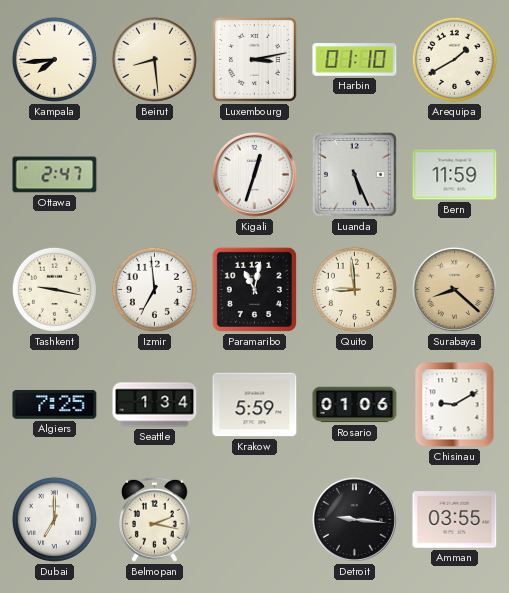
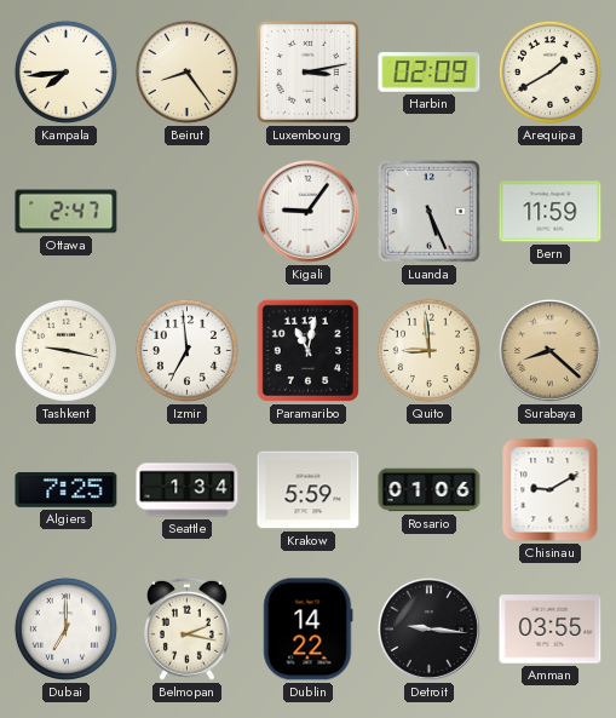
Beirut: 8:29 -> 8:24
Harbin: 01:10 -> 02:09
Kigali: 12:33 -> 9:06
Dublin: none -> 14:22
